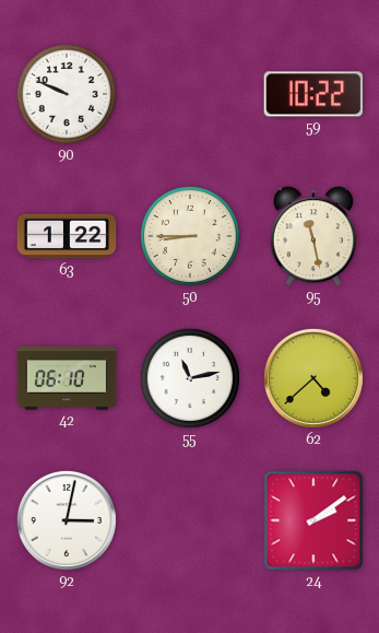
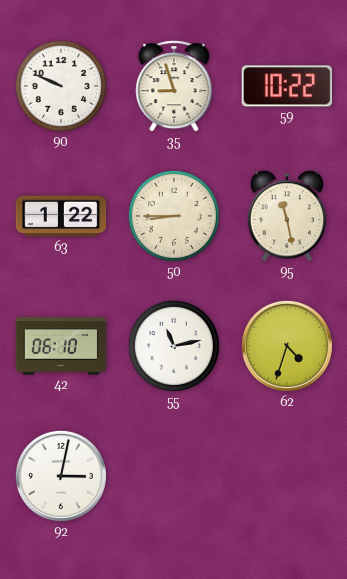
35: none -> 8:57
62: 4:38 -> 4:33
24: 2:09 -> none
